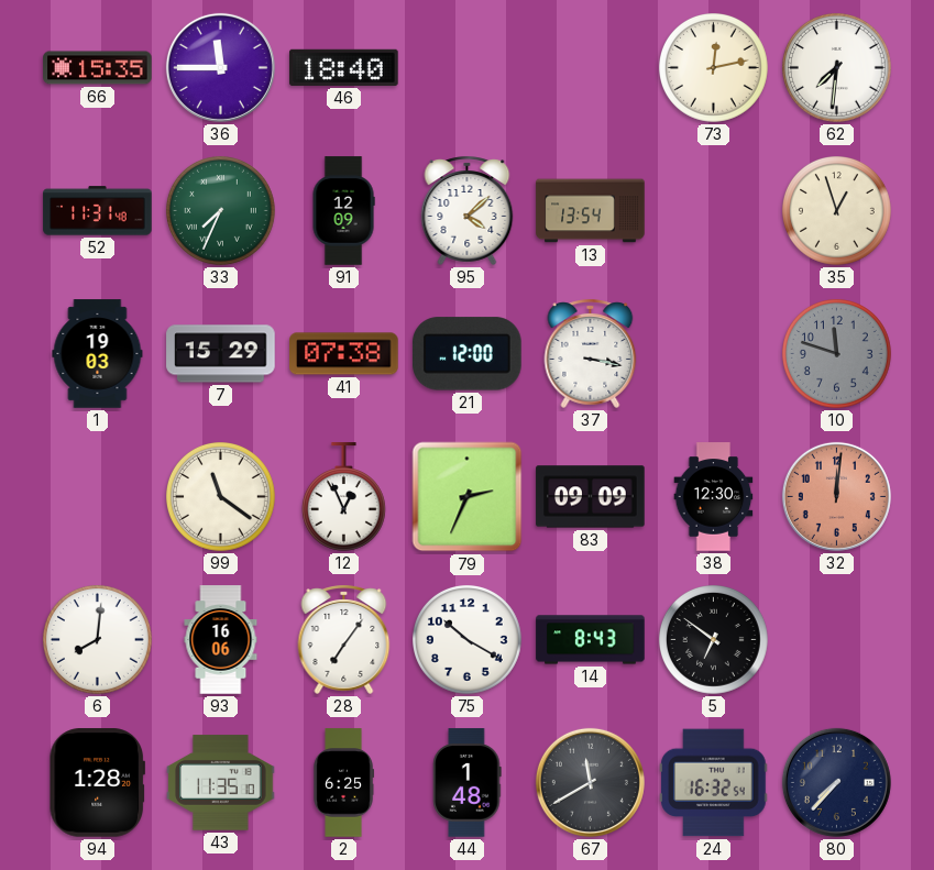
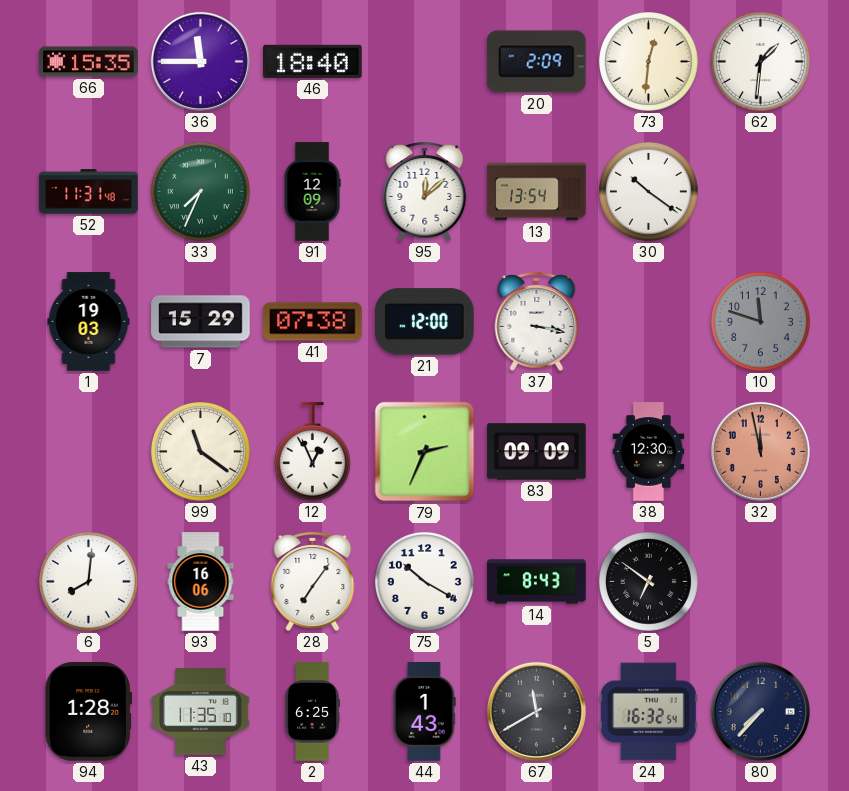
20: none -> 2:09
73: 12:13 -> 12:31
62: 7:31 -> 1:31
95: 4:08 -> 12:08
30: none -> 10:21
35: 12:57 -> none
32: 12:01 -> 11:58
44: 1:48 -> 1:43
